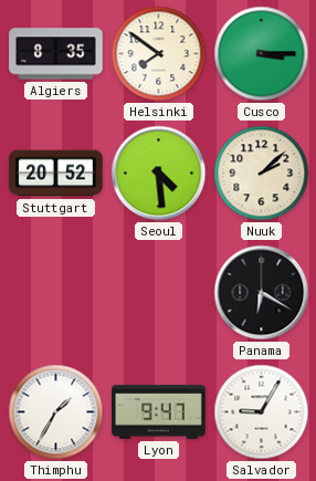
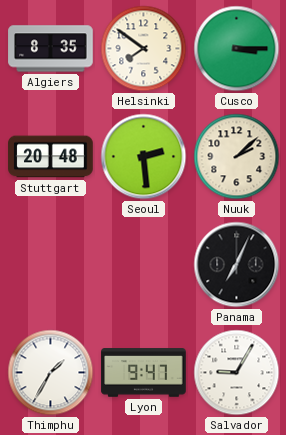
Stuttgart: 20:52 -> 20:48
Seoul: 4:29 -> 2:29
Panama: 6:20 -> 7:04
